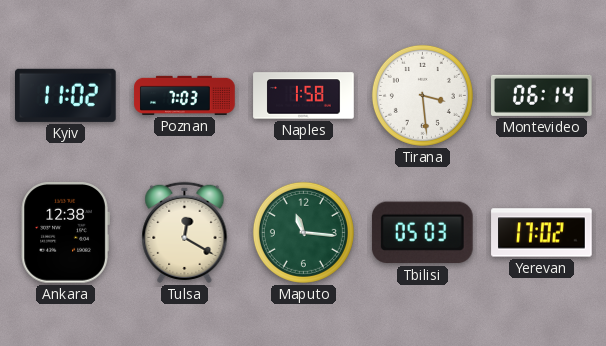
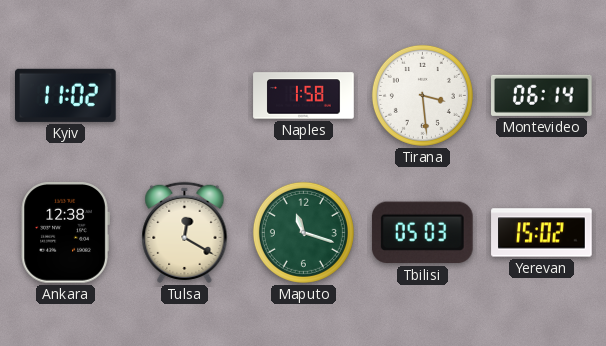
Poznan: 7:03 -> none
Maputo: 11:16 -> 11:18
Yerevan: 17:02 -> 15:02
